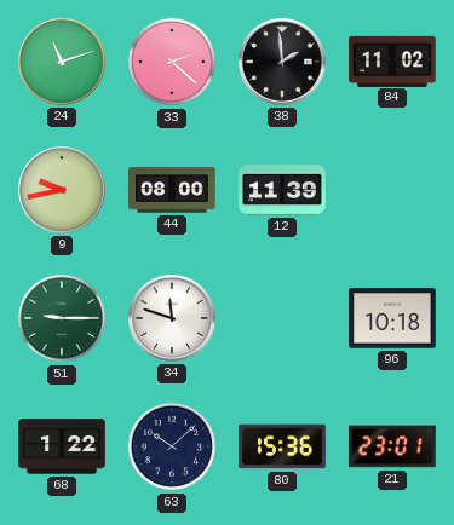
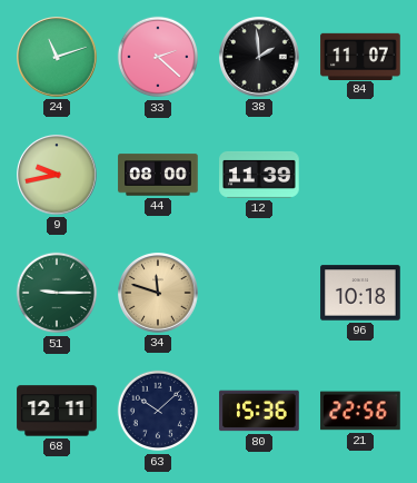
84: 11:02 -> 11:07
34 dial: white -> champagne
68: 1:22 -> 12:11
21: 23:01 -> 22:56
